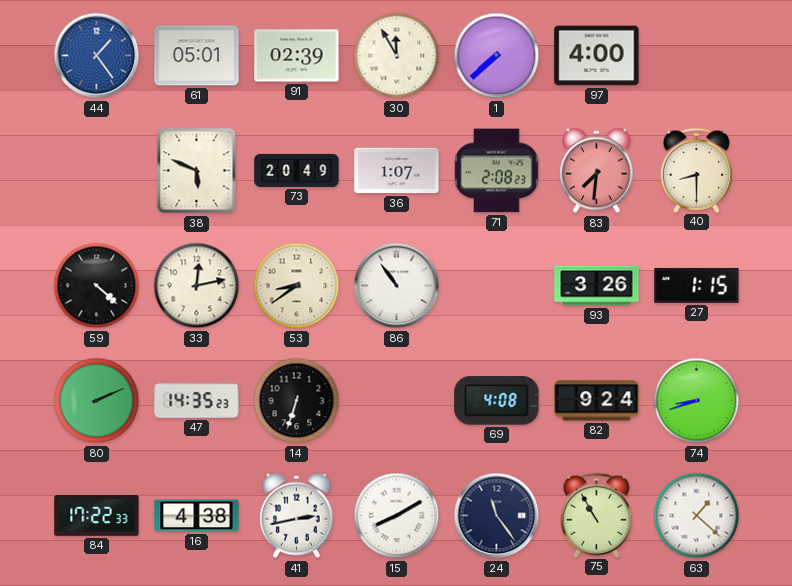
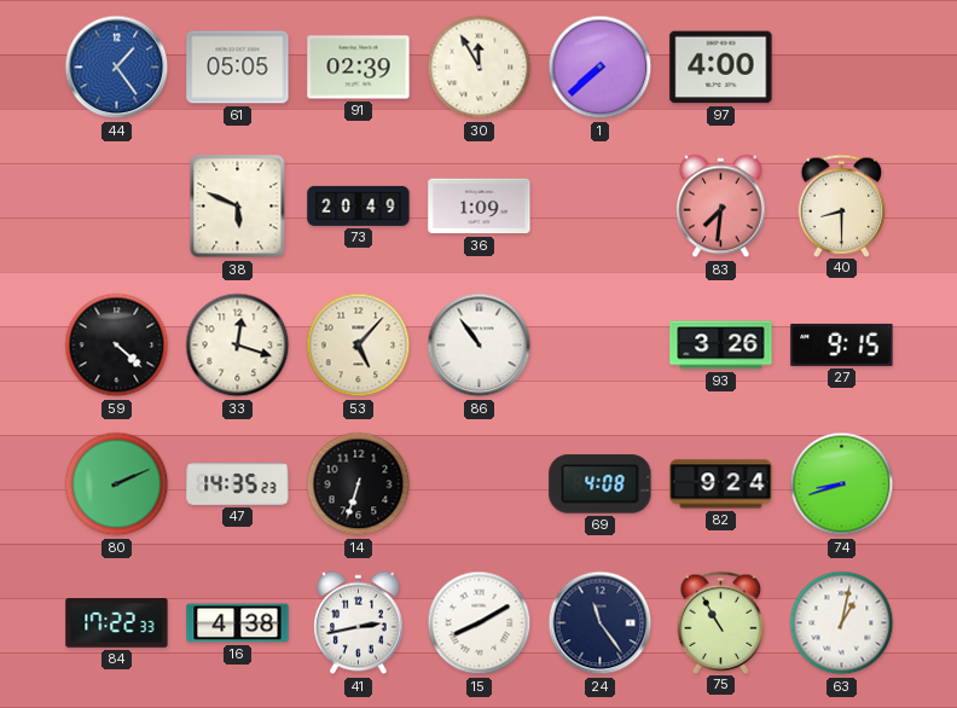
61: 05:01 -> 05:05
36: 1:07 -> 1:09
71: 2:08 -> none
33: 12:13 -> 12:18
53: 8:39 -> 5:07
27: 1:15 -> 9:15
63: 1:22 -> 1:02
